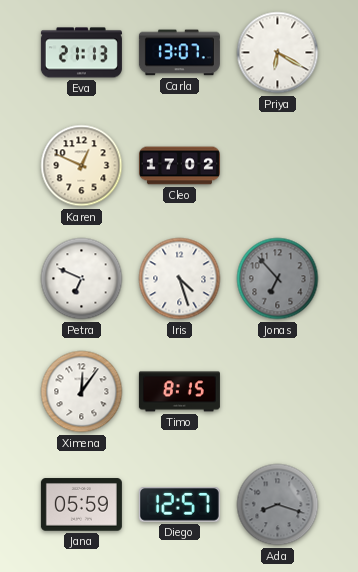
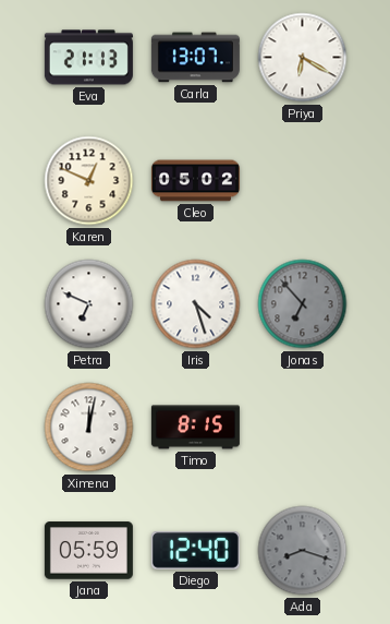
Cleo: 17:02 -> 05:02
Ximena: 12:06 -> 12:02
Diego: 12:57 -> 12:40
